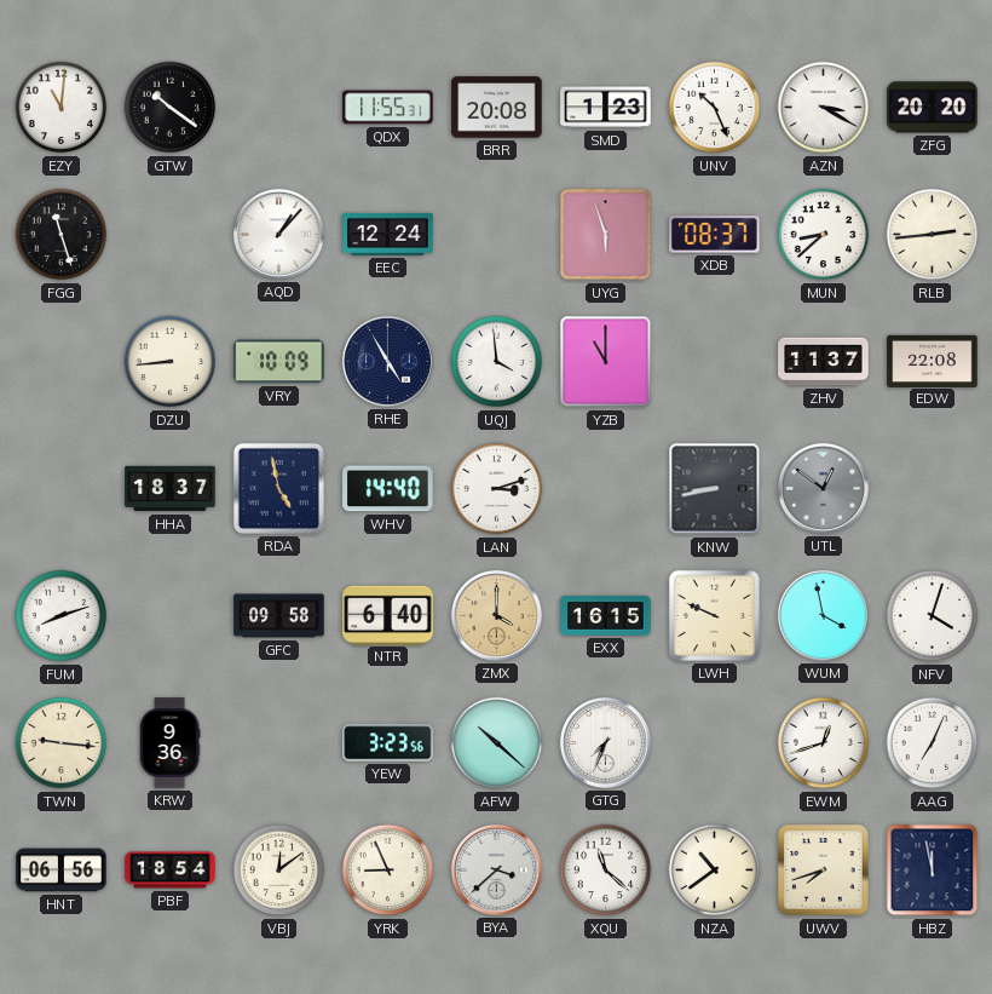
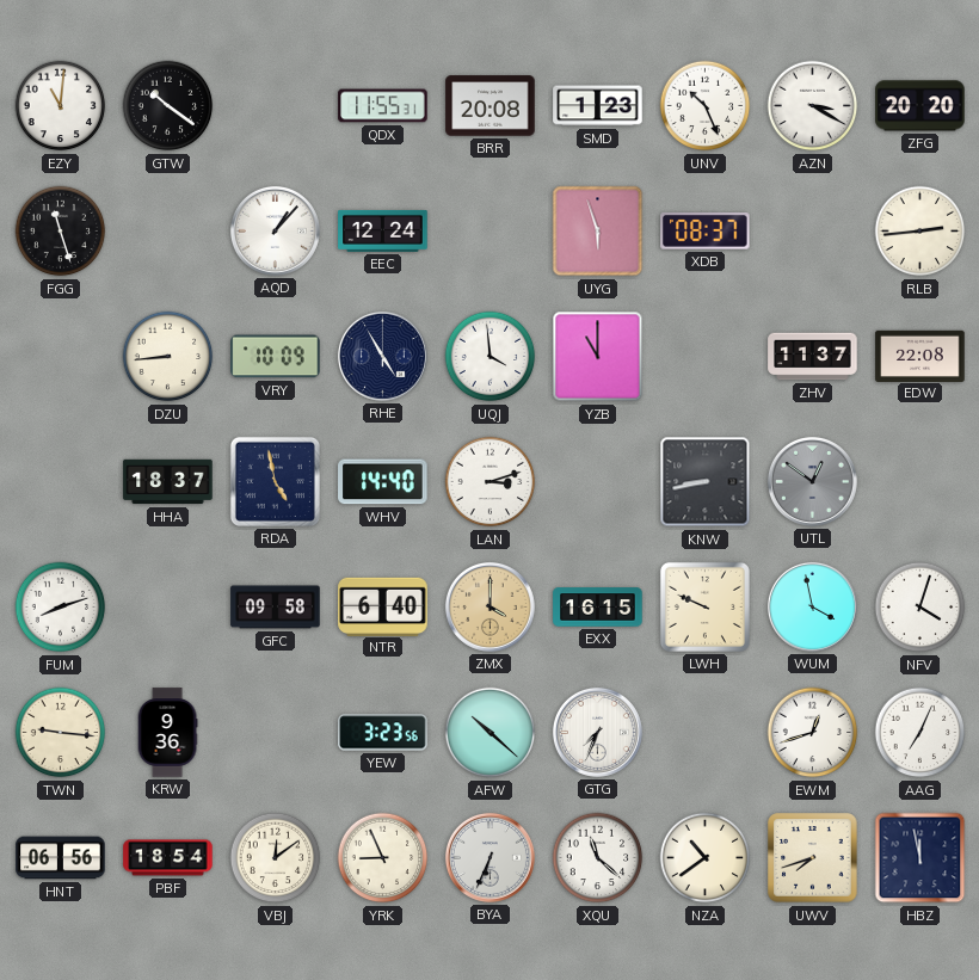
MUN: 8:38 -> none
BYA: 3:38 -> 6:34
